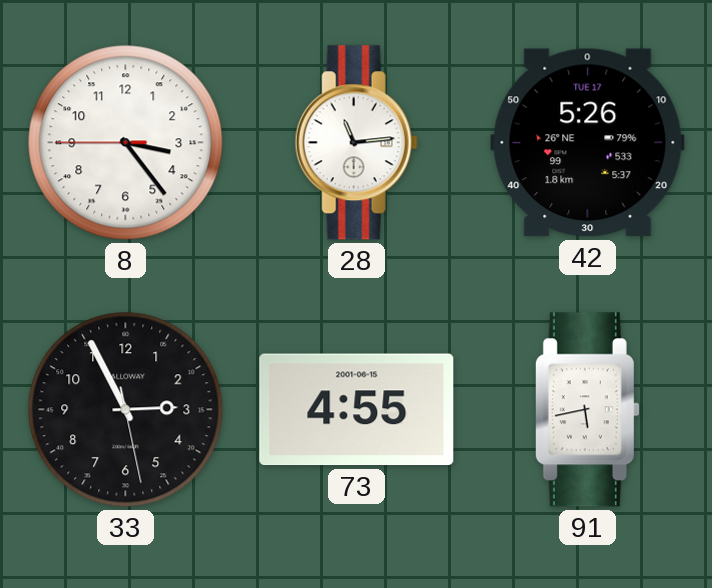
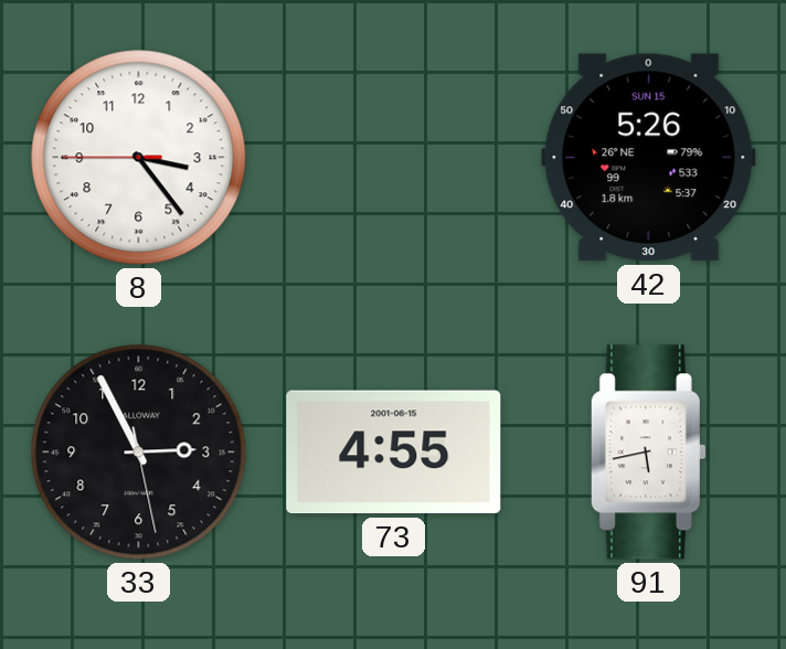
28: 11:14 -> none
42 date: TUE 17 -> SUN 15
